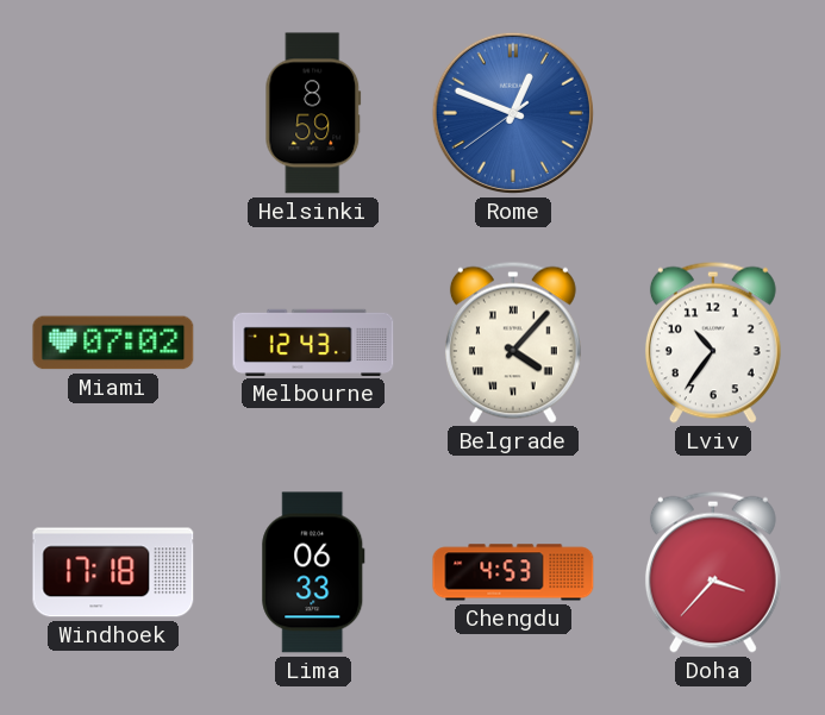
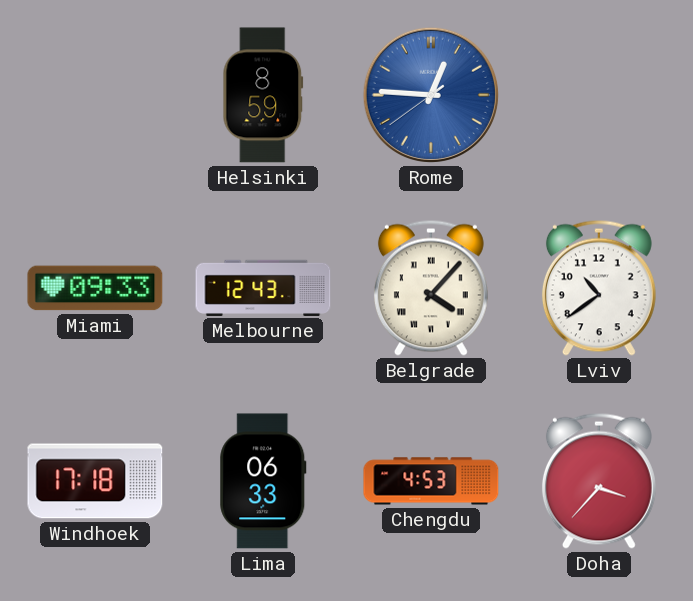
Rome: 12:48 -> 12:45
Miami: 07:02 -> 09:33
Lviv: 10:36 -> 10:39
